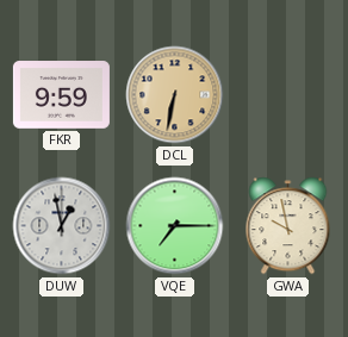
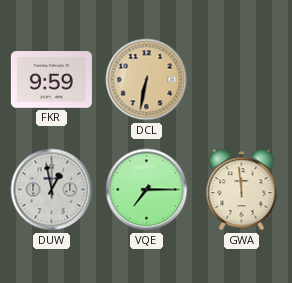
GWA: 9:58 -> 11:59
